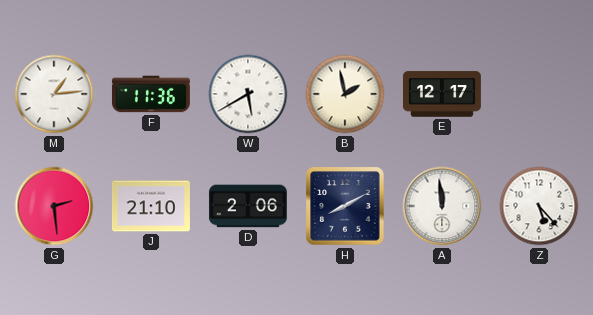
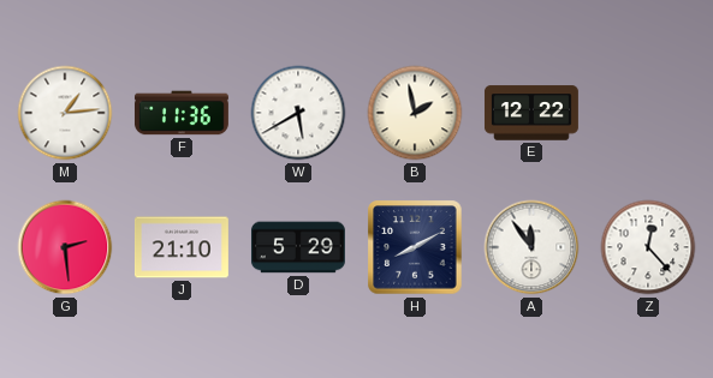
E: 12:17 -> 12:22
D: 2:06 -> 5:29
A: 11:59 -> 11:54
Z: 5:23 -> 12:23
